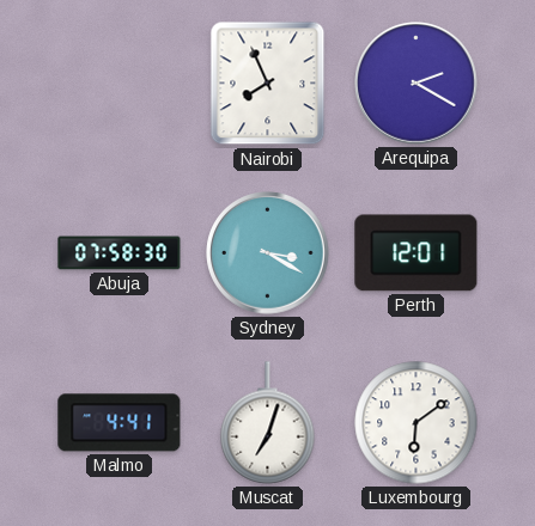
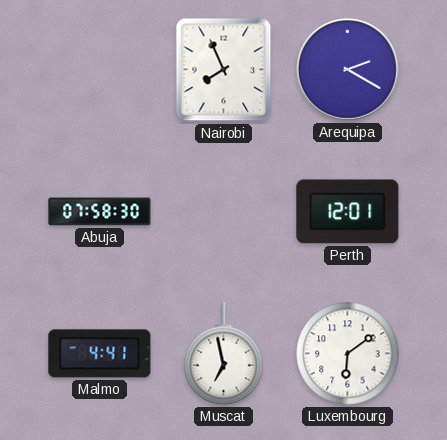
Sydney: 3:20 -> none
Muscat: 7:03 -> 6:58
